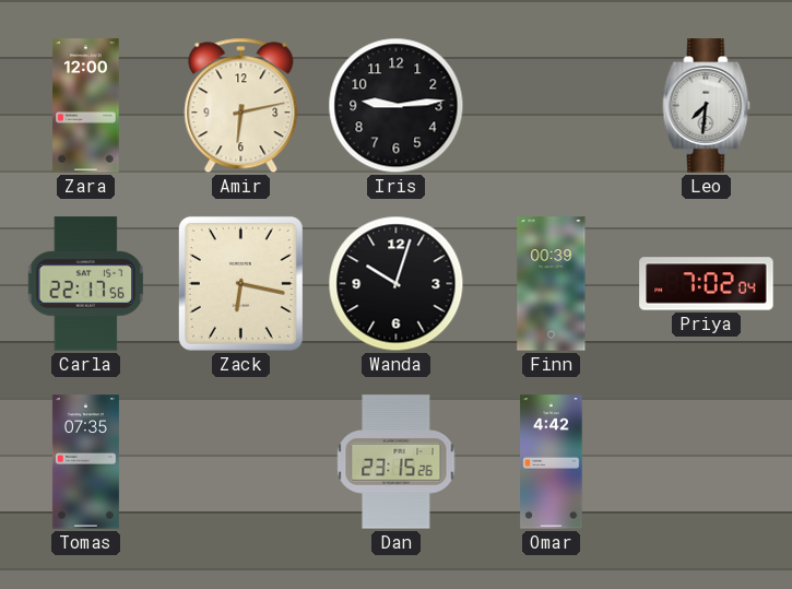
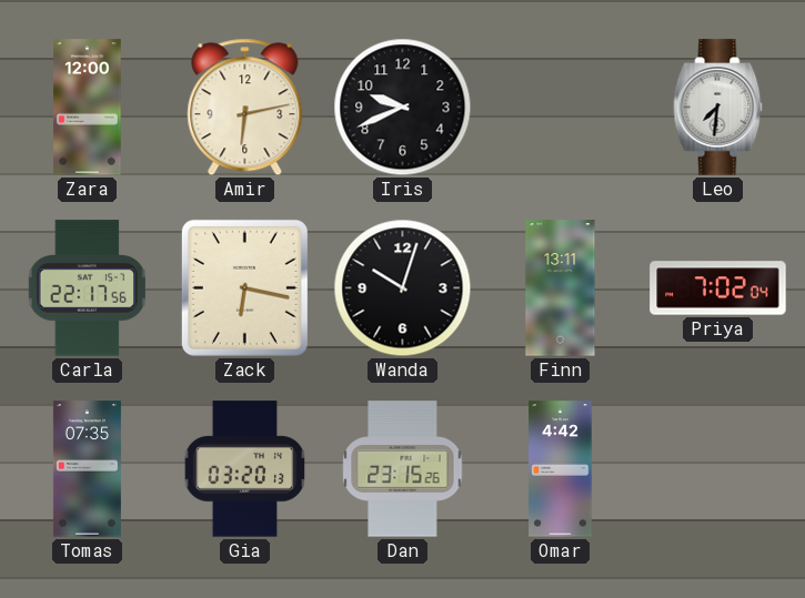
Iris: 9:14 -> 9:41
Finn: 00:39 -> 13:11
Gia: none -> 03:20
